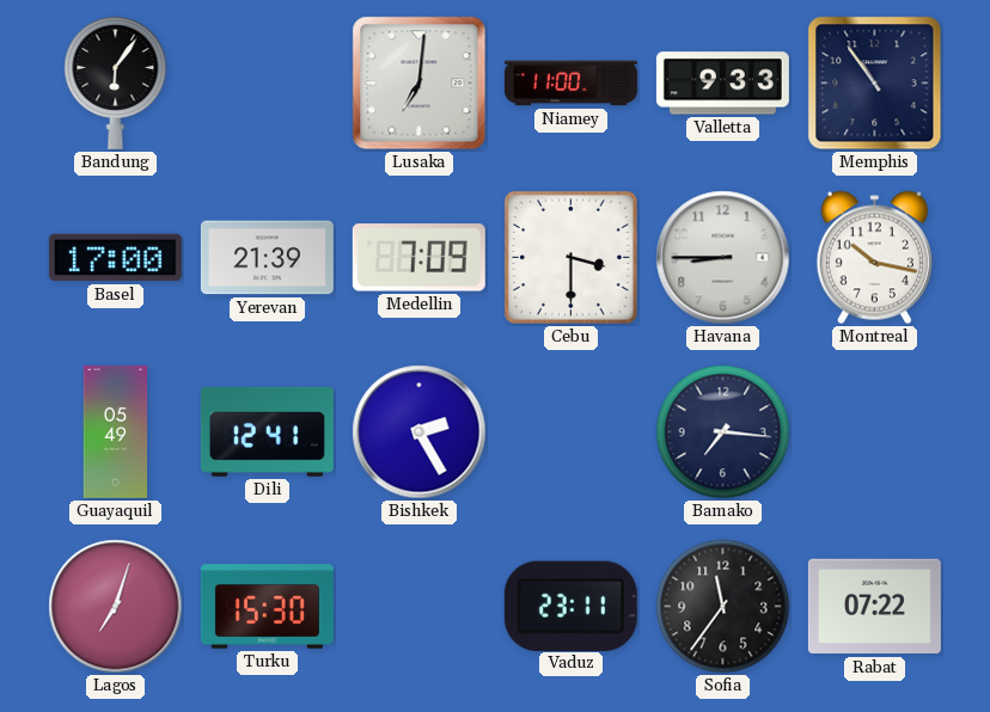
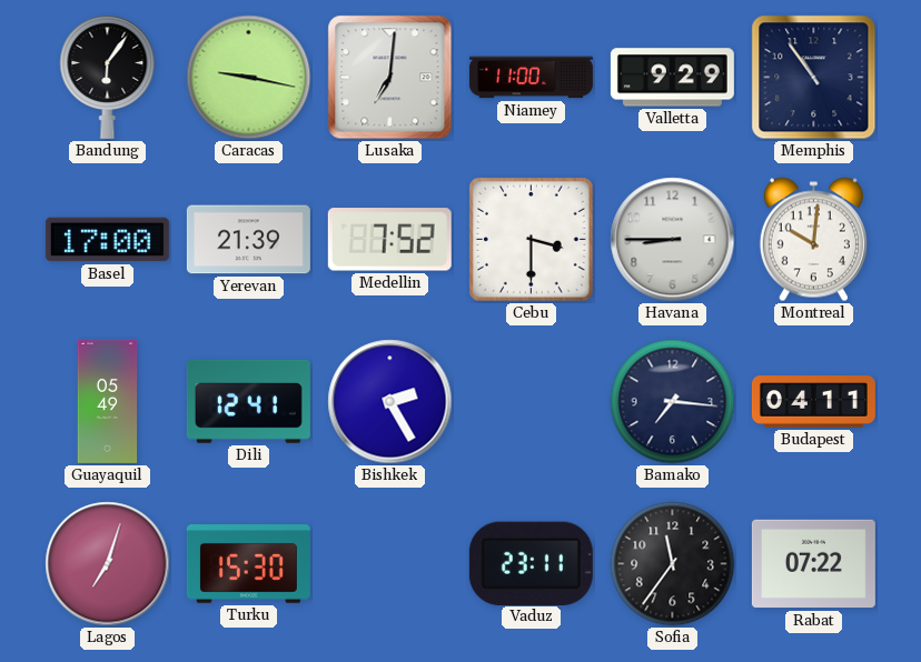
Caracas: none -> 9:17
Valletta: 9:33 -> 9:29
Medellin: 7:09 -> 7:52
Montreal: 10:17 -> 10:01
Budapest: none -> 04:11
